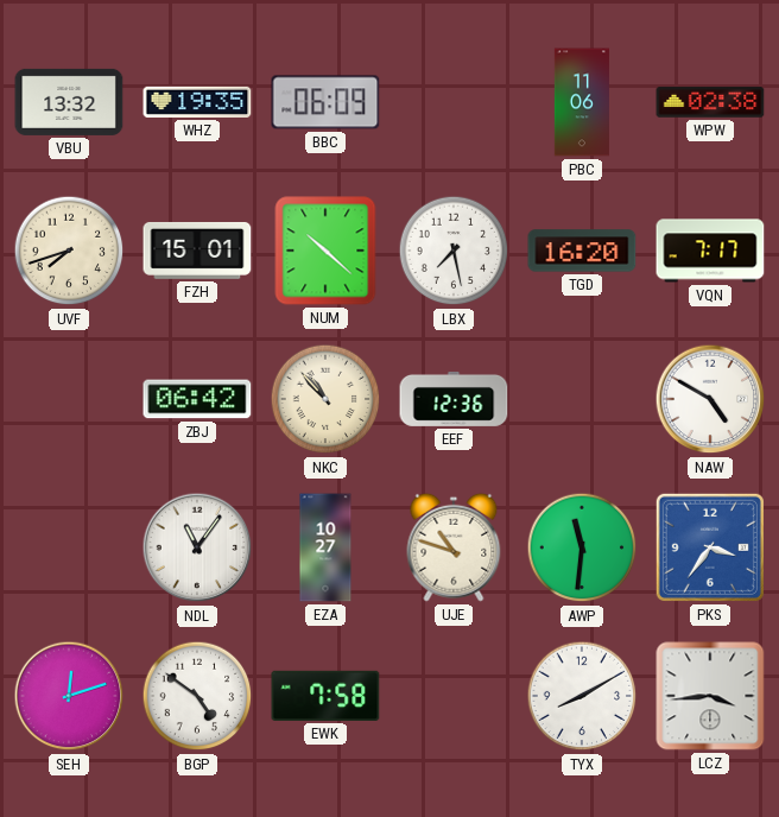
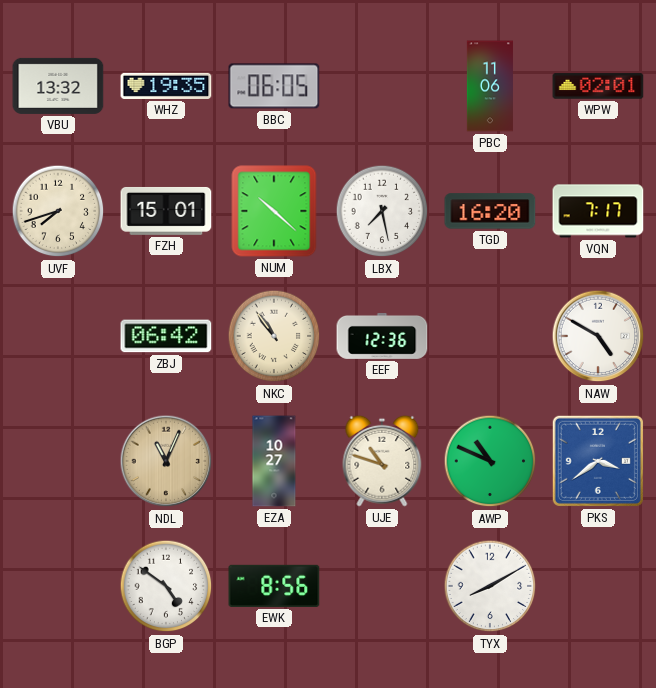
BBC: 06:09 -> 06:05
WPW: 02:38 -> 02:01
NKC: 10:53 -> 10:54
NDL: 11:06 -> 11:04
NDL dial: white -> champagne
AWP: 11:31 -> 10:49
PKS: 3:36 -> 3:39
SEH: 12:12 -> none
EWK: 7:58 -> 8:56
LCZ: 3:44 -> none
